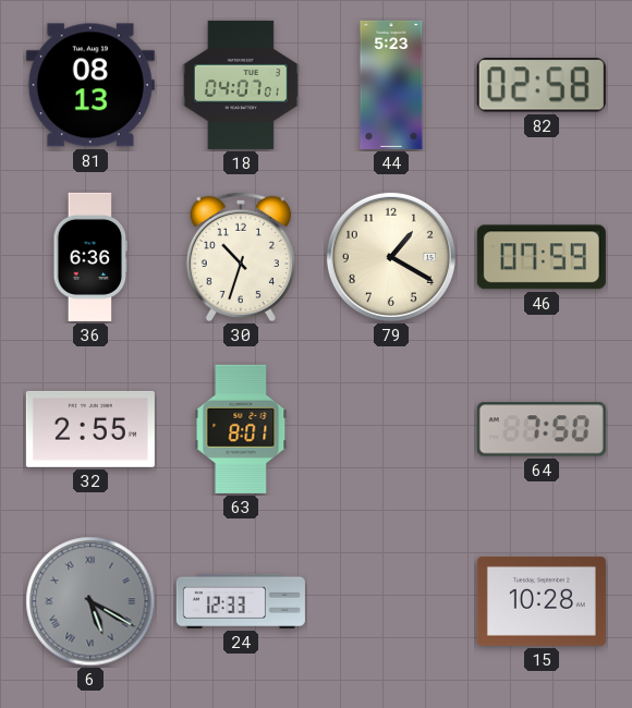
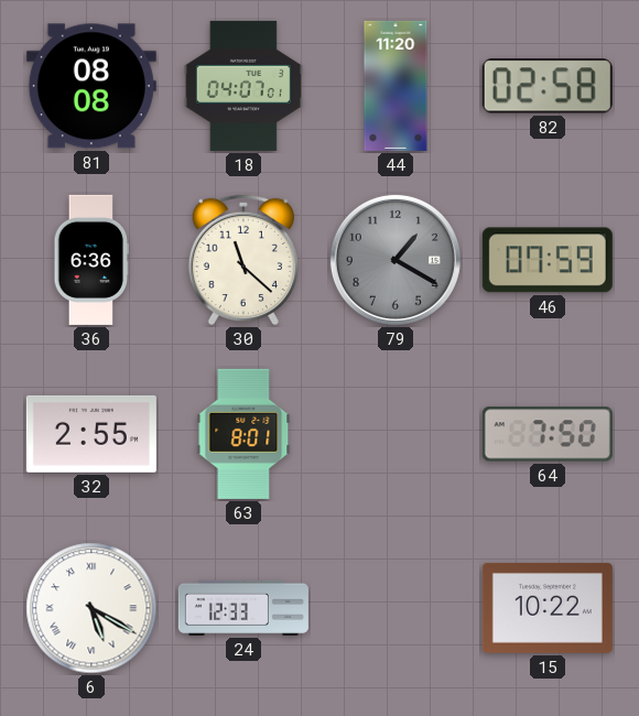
81: 08:13 -> 08:08
44: 5:23 -> 11:20
30: 10:33 -> 11:22
79 dial: cream -> grey
6 dial: grey -> white
15: 10:28 -> 10:22
